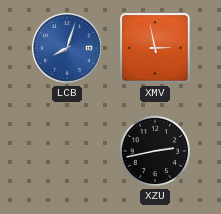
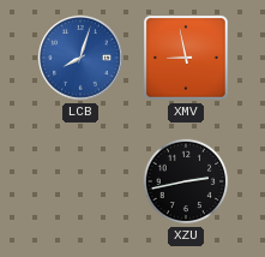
XMV: 2:58 -> 8:58
